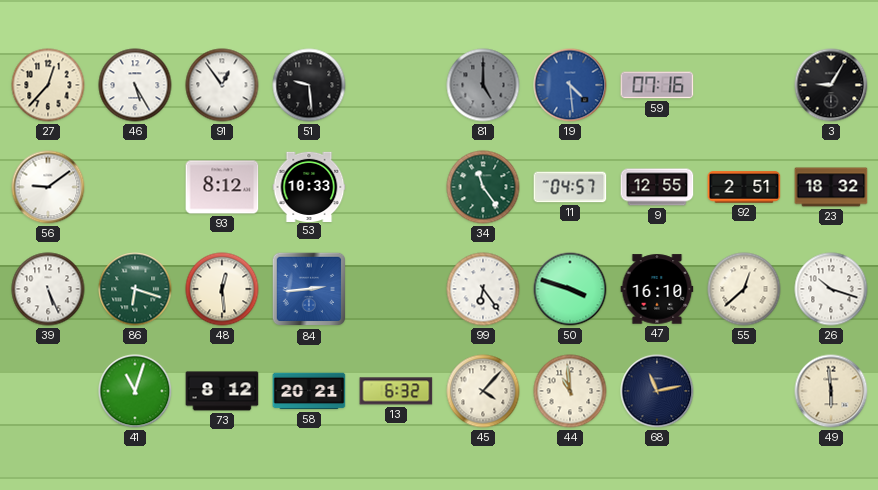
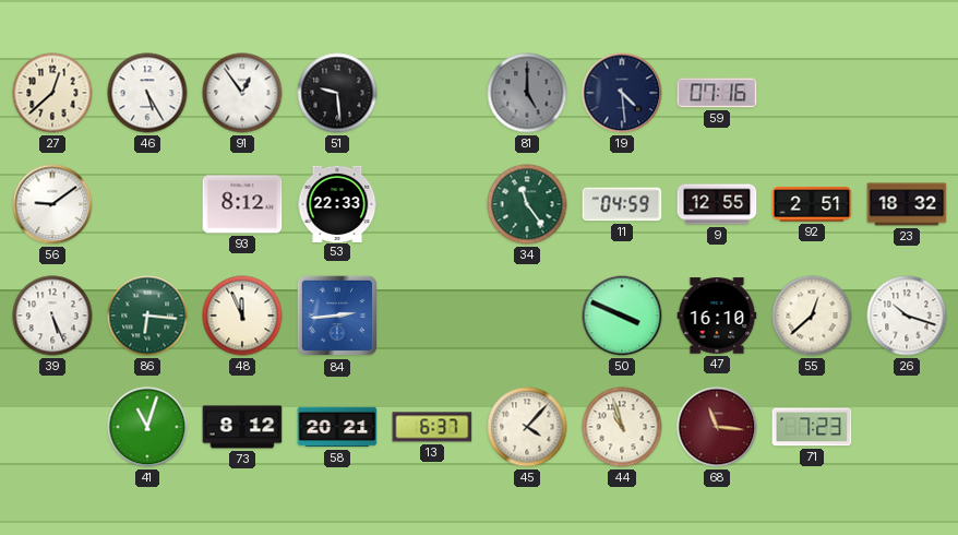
27: 12:37 -> 12:38
19 dial: blue -> navy
3: 9:05 -> none
53: 10:33 -> 22:33
11: 04:57 -> 04:59
86: 6:18 -> 6:16
48: 12:29 -> 11:56
99: 6:24 -> none
50: 3:48 -> 3:49
13: 6:32 -> 6:37
44: 10:59 -> 10:57
68: 11:13 -> 11:16
68 dial: navy -> burgundy
71: none -> 7:23
49: 5:59 -> none
